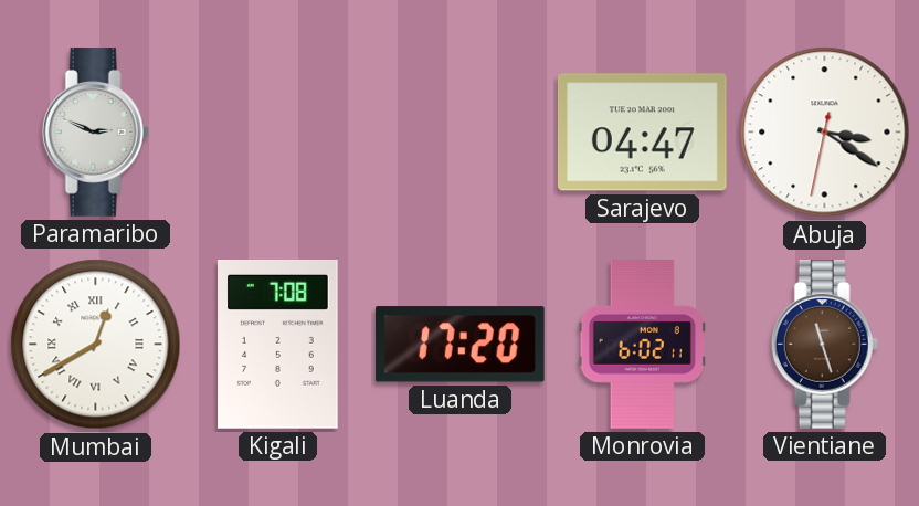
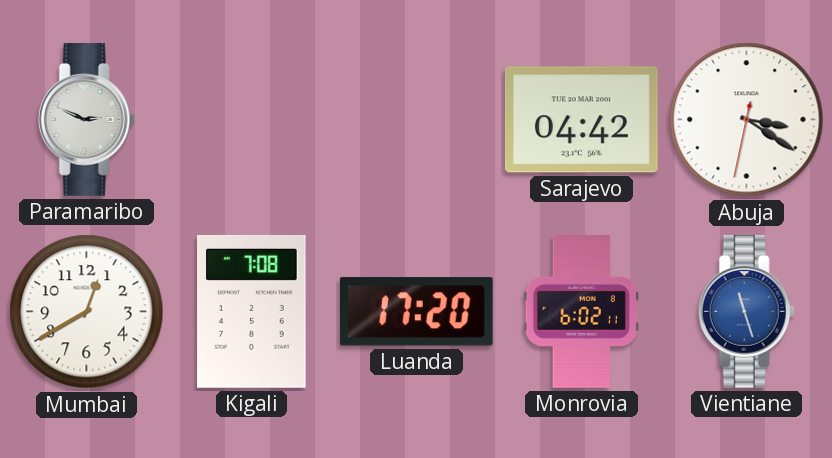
Sarajevo: 04:47 -> 04:42
Mumbai numerals: Roman -> Arabic
Vientiane dial: brown -> blue
